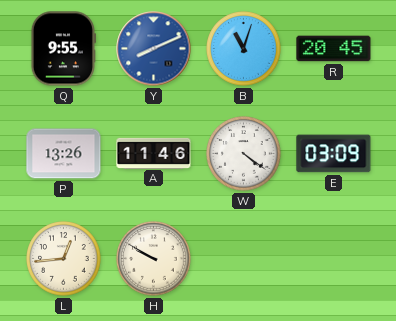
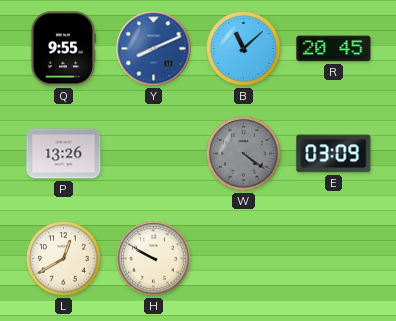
B: 11:03 -> 11:08
A: 11:46 -> none
W dial: white -> grey
L: 12:44 -> 12:40
